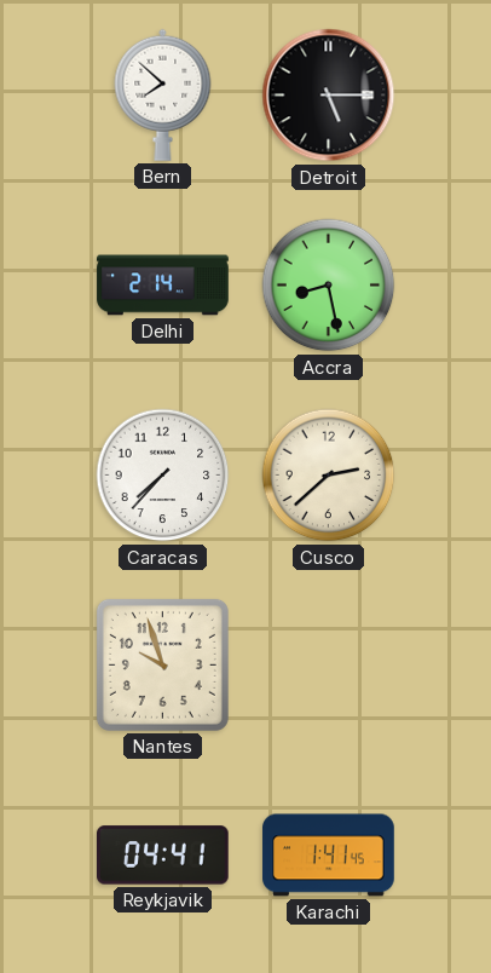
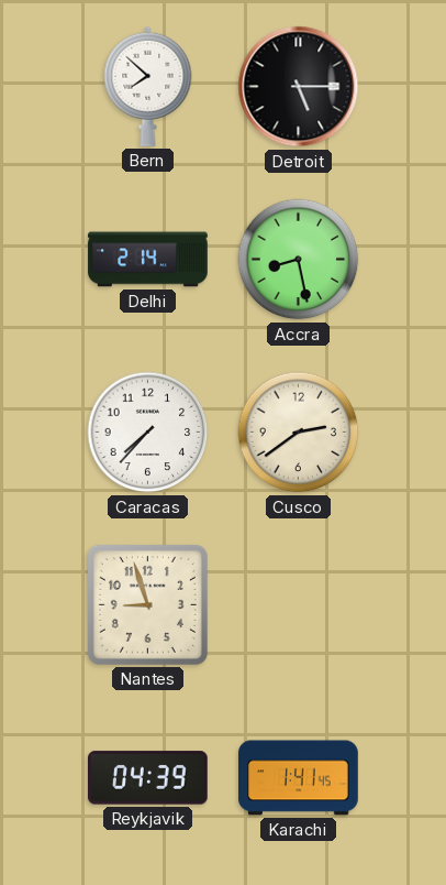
Cusco: 2:38 -> 2:39
Nantes: 9:57 -> 8:57
Reykjavik: 04:41 -> 04:39
